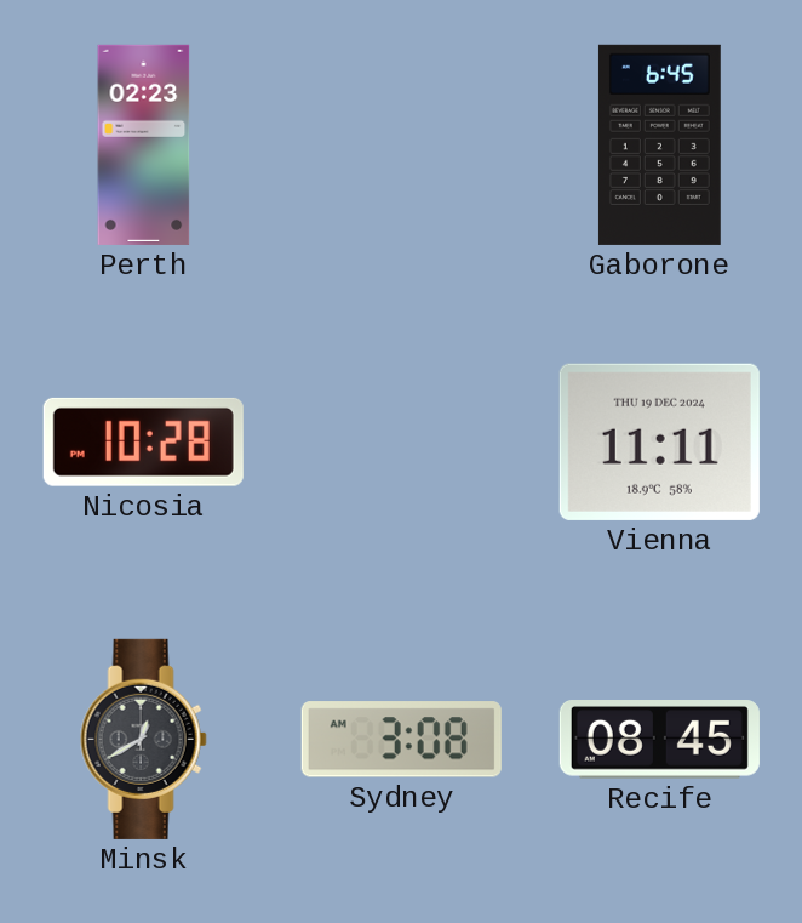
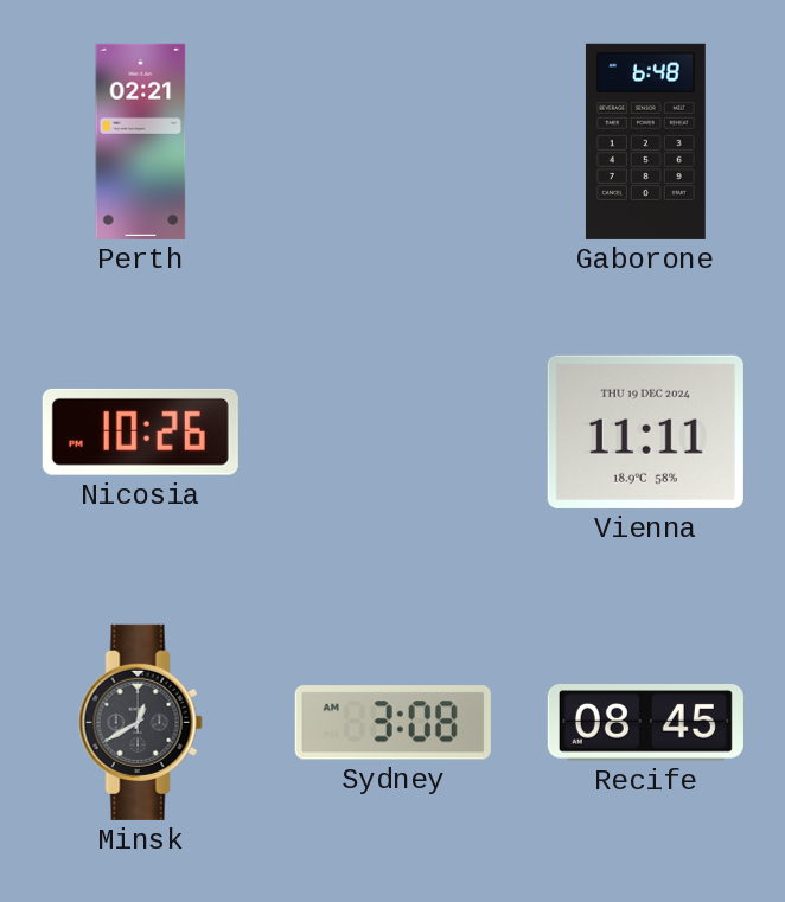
Perth: 02:23 -> 02:21
Gaborone: 6:45 -> 6:48
Nicosia: 10:28 -> 10:26
